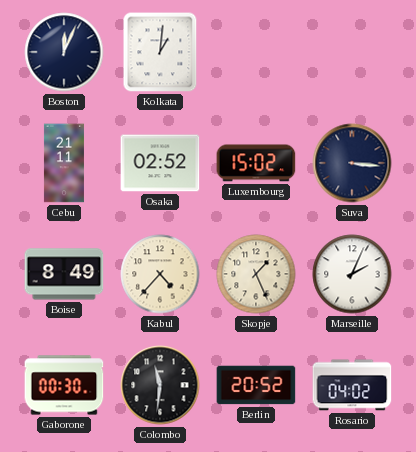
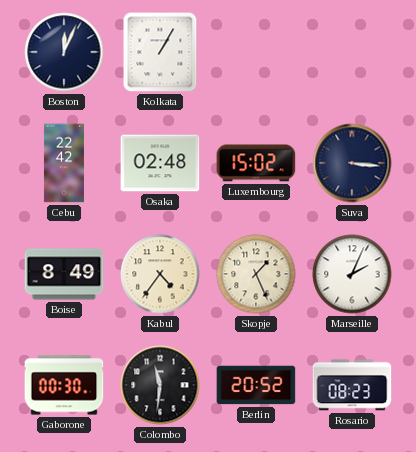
Kolkata: 1:01 -> 1:05
Cebu: 21:11 -> 22:42
Osaka: 02:52 -> 02:48
Kabul: 4:37 -> 4:36
Rosario: 04:02 -> 08:23
